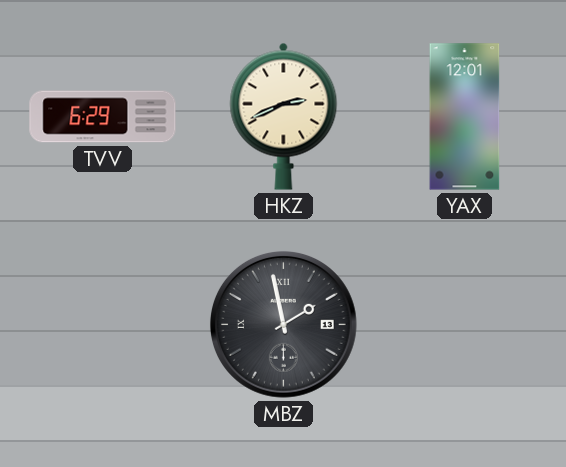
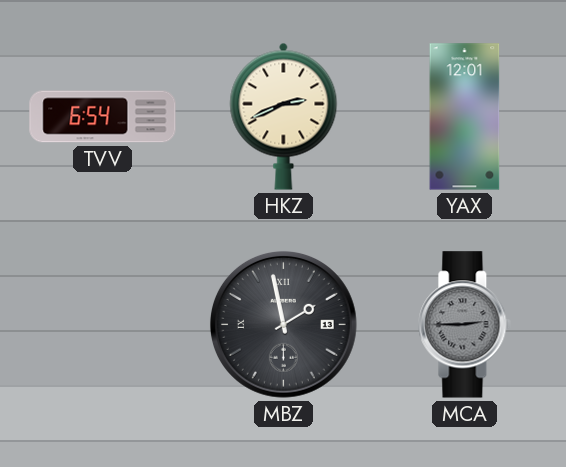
TVV: 6:29 -> 6:54
MCA: none -> 2:45
